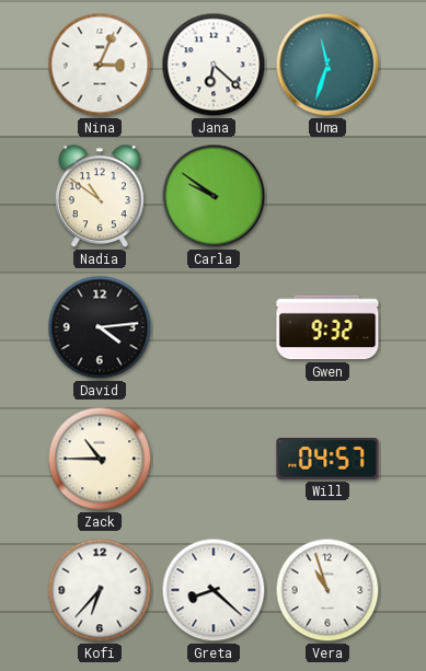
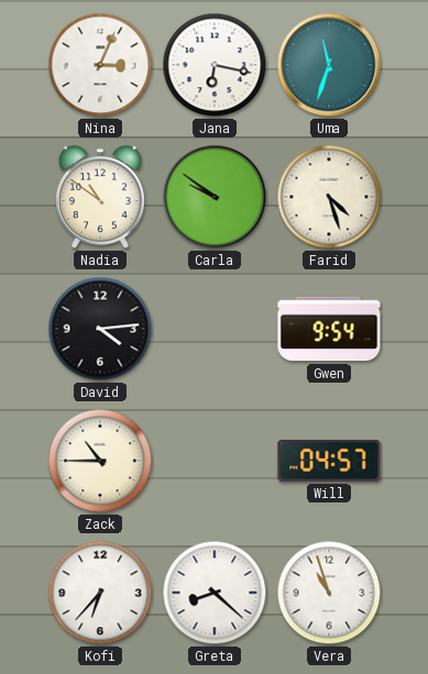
Jana: 6:22 -> 6:17
Farid: none -> 4:27
Gwen: 9:32 -> 9:54
